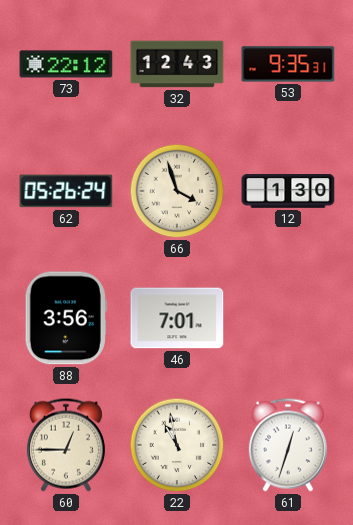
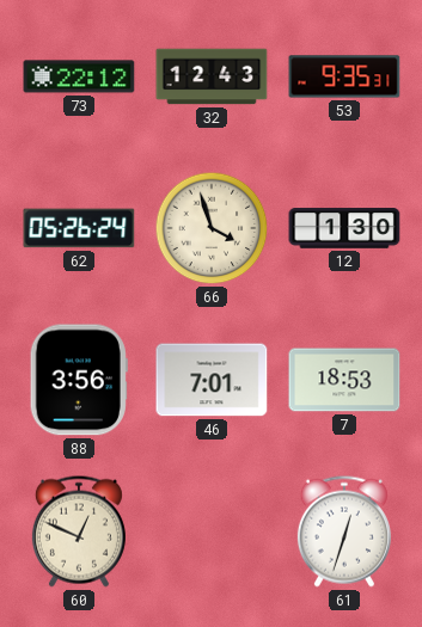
7: none -> 18:53
60: 12:45 -> 12:49
22: 10:58 -> none
